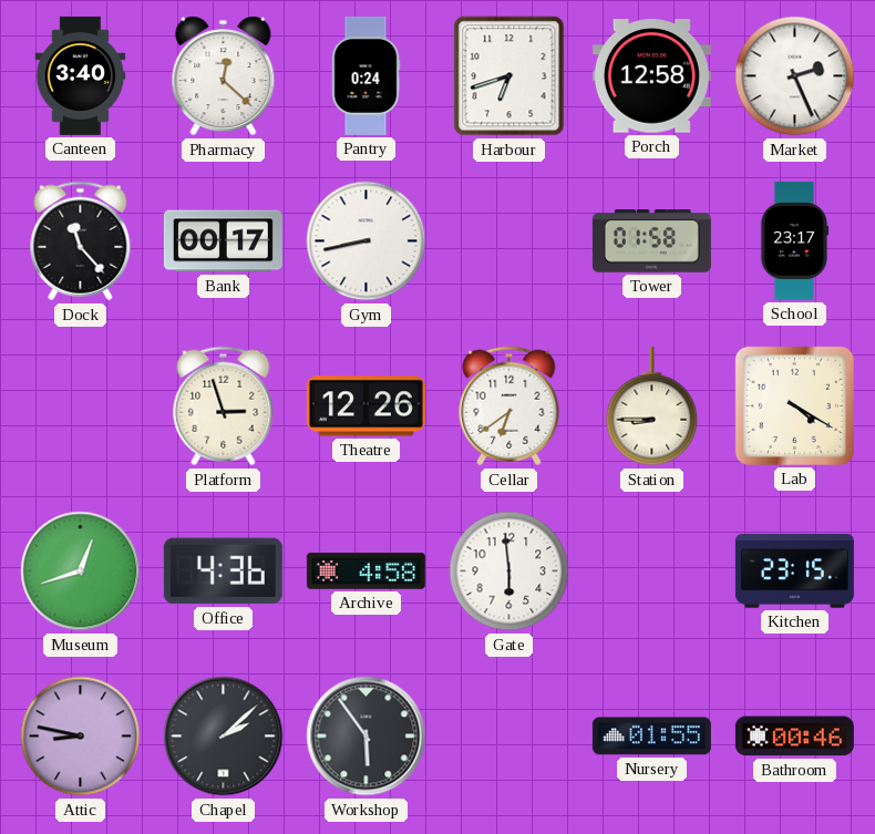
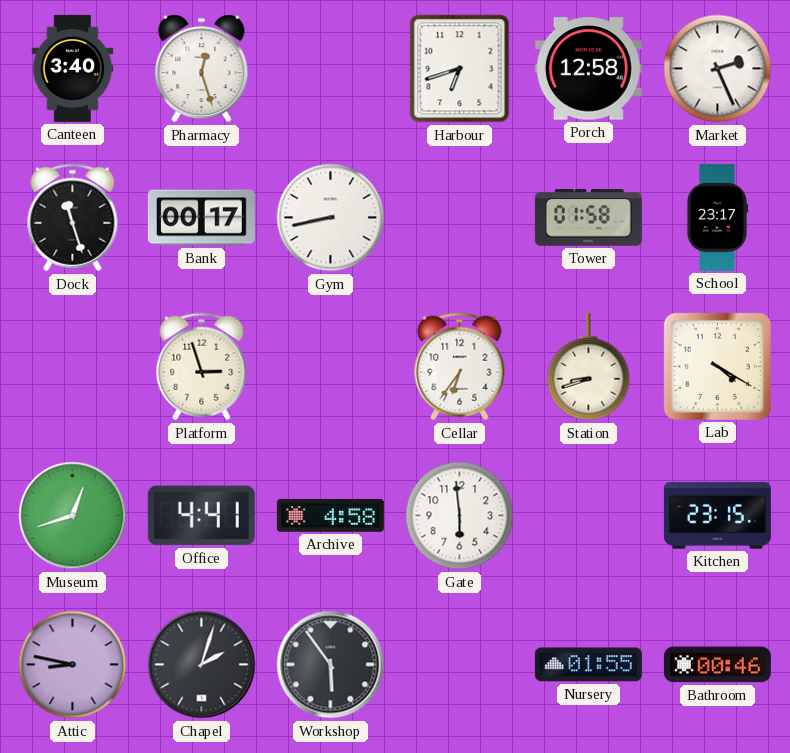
Pharmacy: 12:22 -> 12:27
Pantry: 0:24 -> none
Dock: 11:23 -> 11:27
Theatre: 12:26 -> none
Cellar: 6:39 -> 6:36
Station: 8:45 -> 8:42
Office: 4:36 -> 4:41
Chapel: 2:08 -> 2:03
